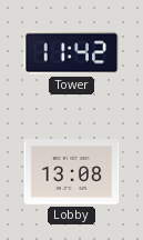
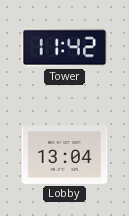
Lobby: 13:08 -> 13:04
